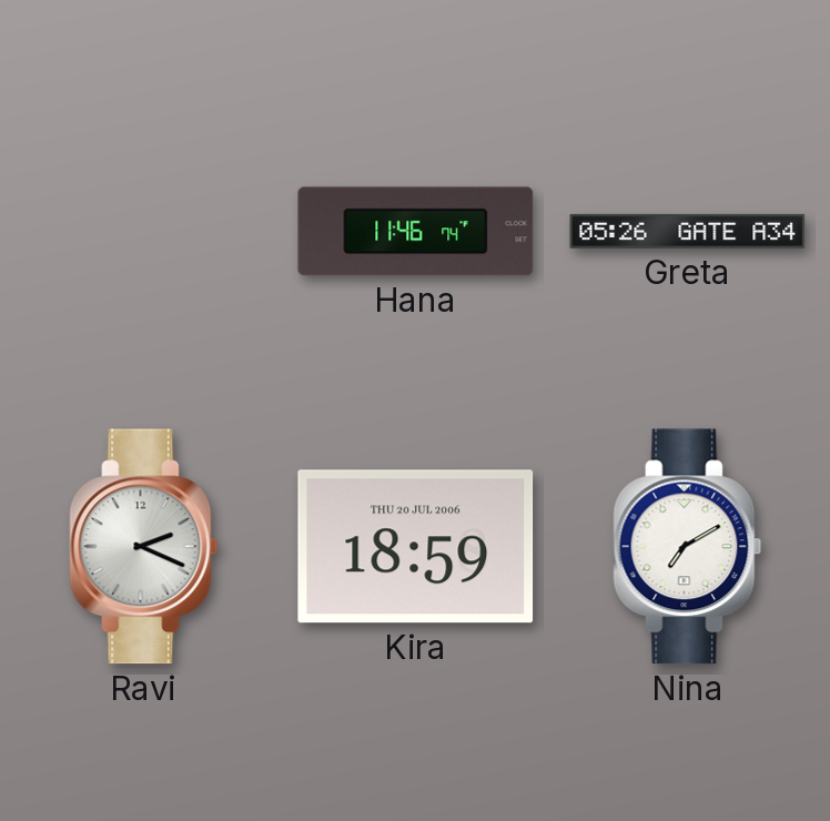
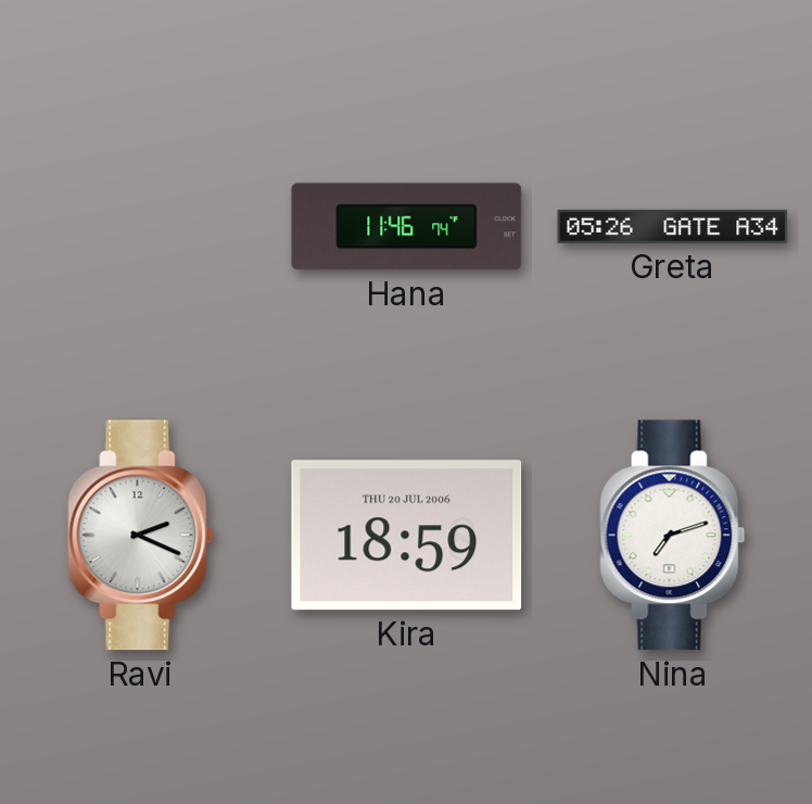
Nina: 7:10 -> 7:12
